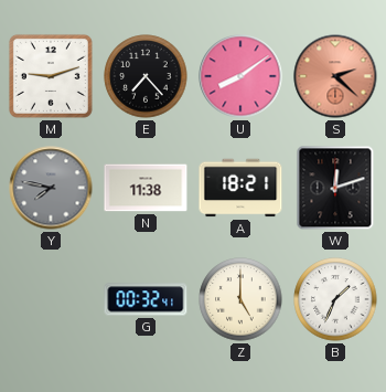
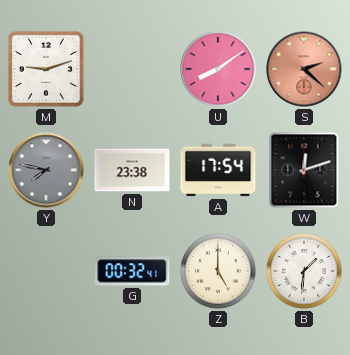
E: 7:23 -> none
N: 11:38 -> 23:38
A: 18:21 -> 17:54
B: 1:34 -> 1:31
